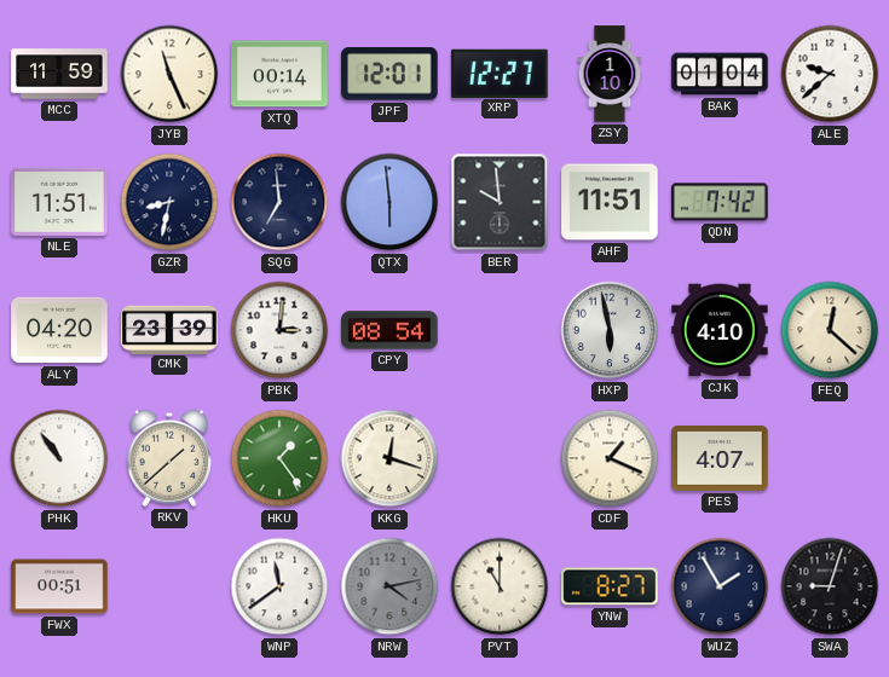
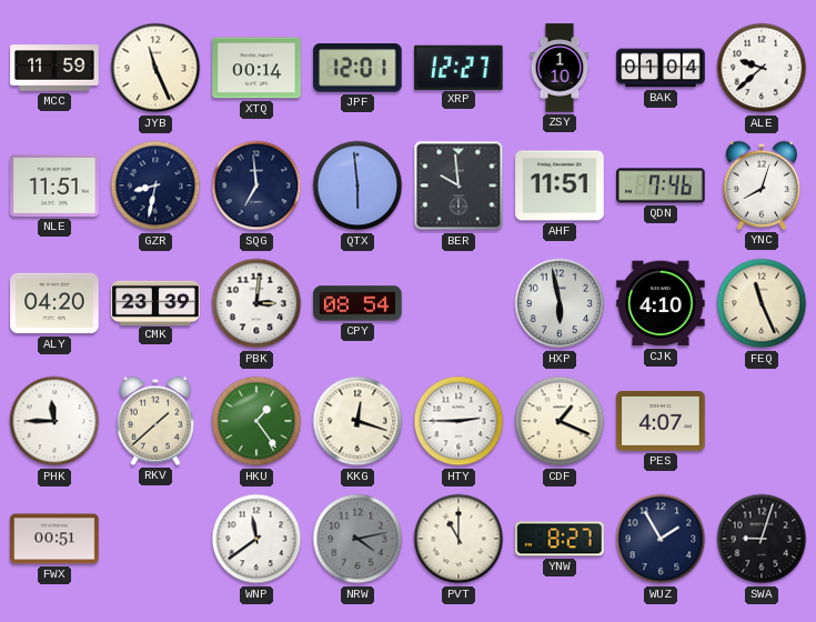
QDN: 7:42 -> 7:46
YNC: none -> 8:03
FEQ: 12:22 -> 11:26
PHK: 10:54 -> 11:45
HTY: none -> 2:45
